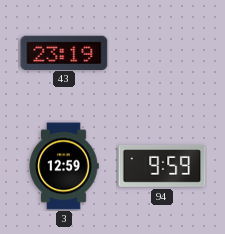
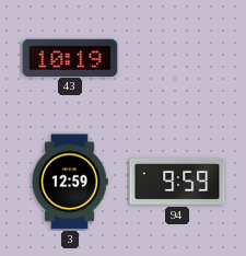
43: 23:19 -> 10:19
